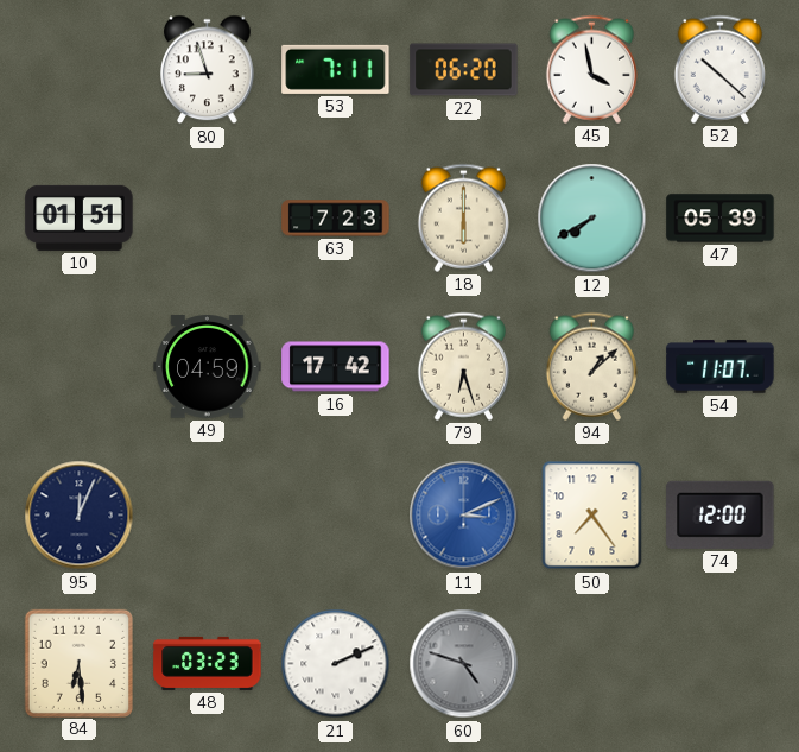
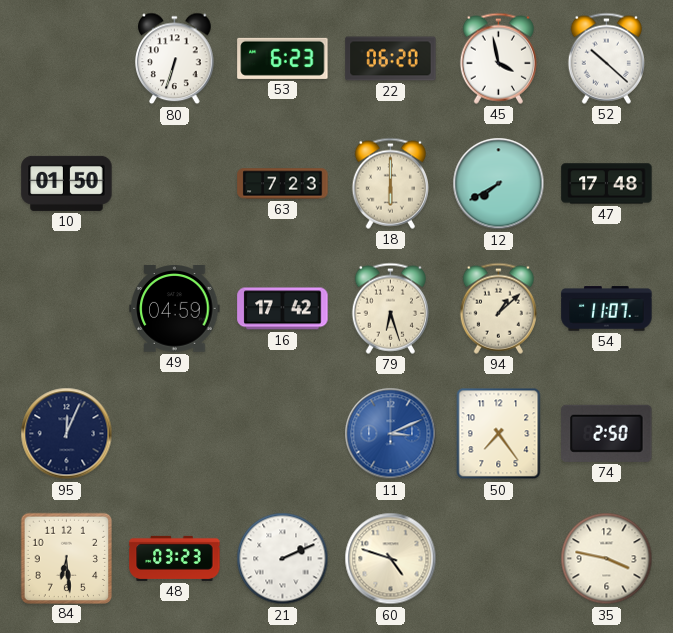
80: 8:57 -> 6:33
53: 7:11 -> 6:23
10: 01:51 -> 01:50
47: 05:39 -> 17:48
74: 12:00 -> 2:50
60 dial: grey -> cream
35: none -> 3:47
